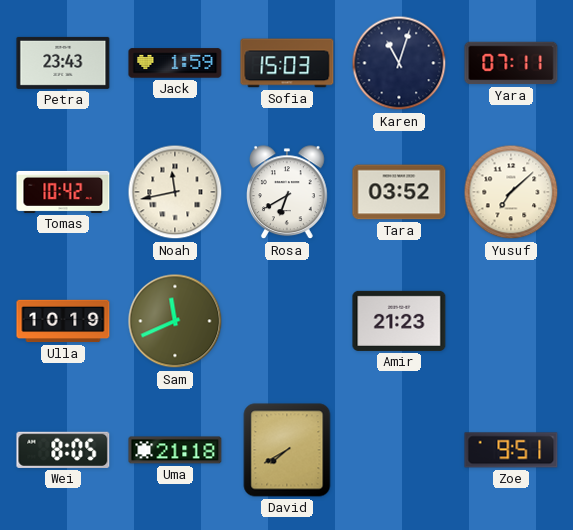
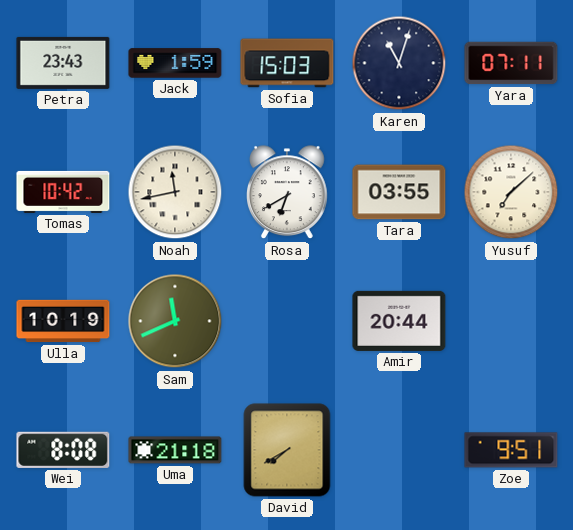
Tara: 03:52 -> 03:55
Amir: 21:23 -> 20:44
Wei: 8:05 -> 8:08
